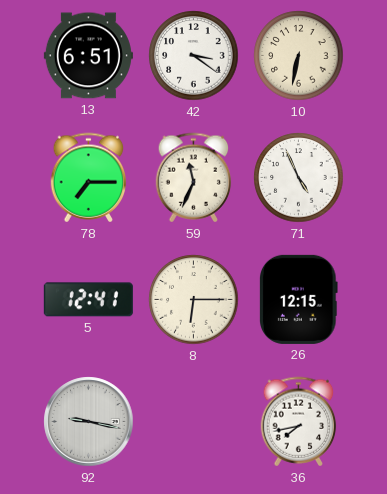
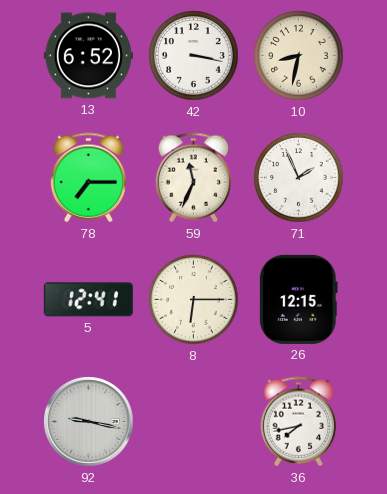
13: 6:51 -> 6:52
42: 3:21 -> 3:17
10: 6:32 -> 8:32
71: 4:56 -> 1:56
